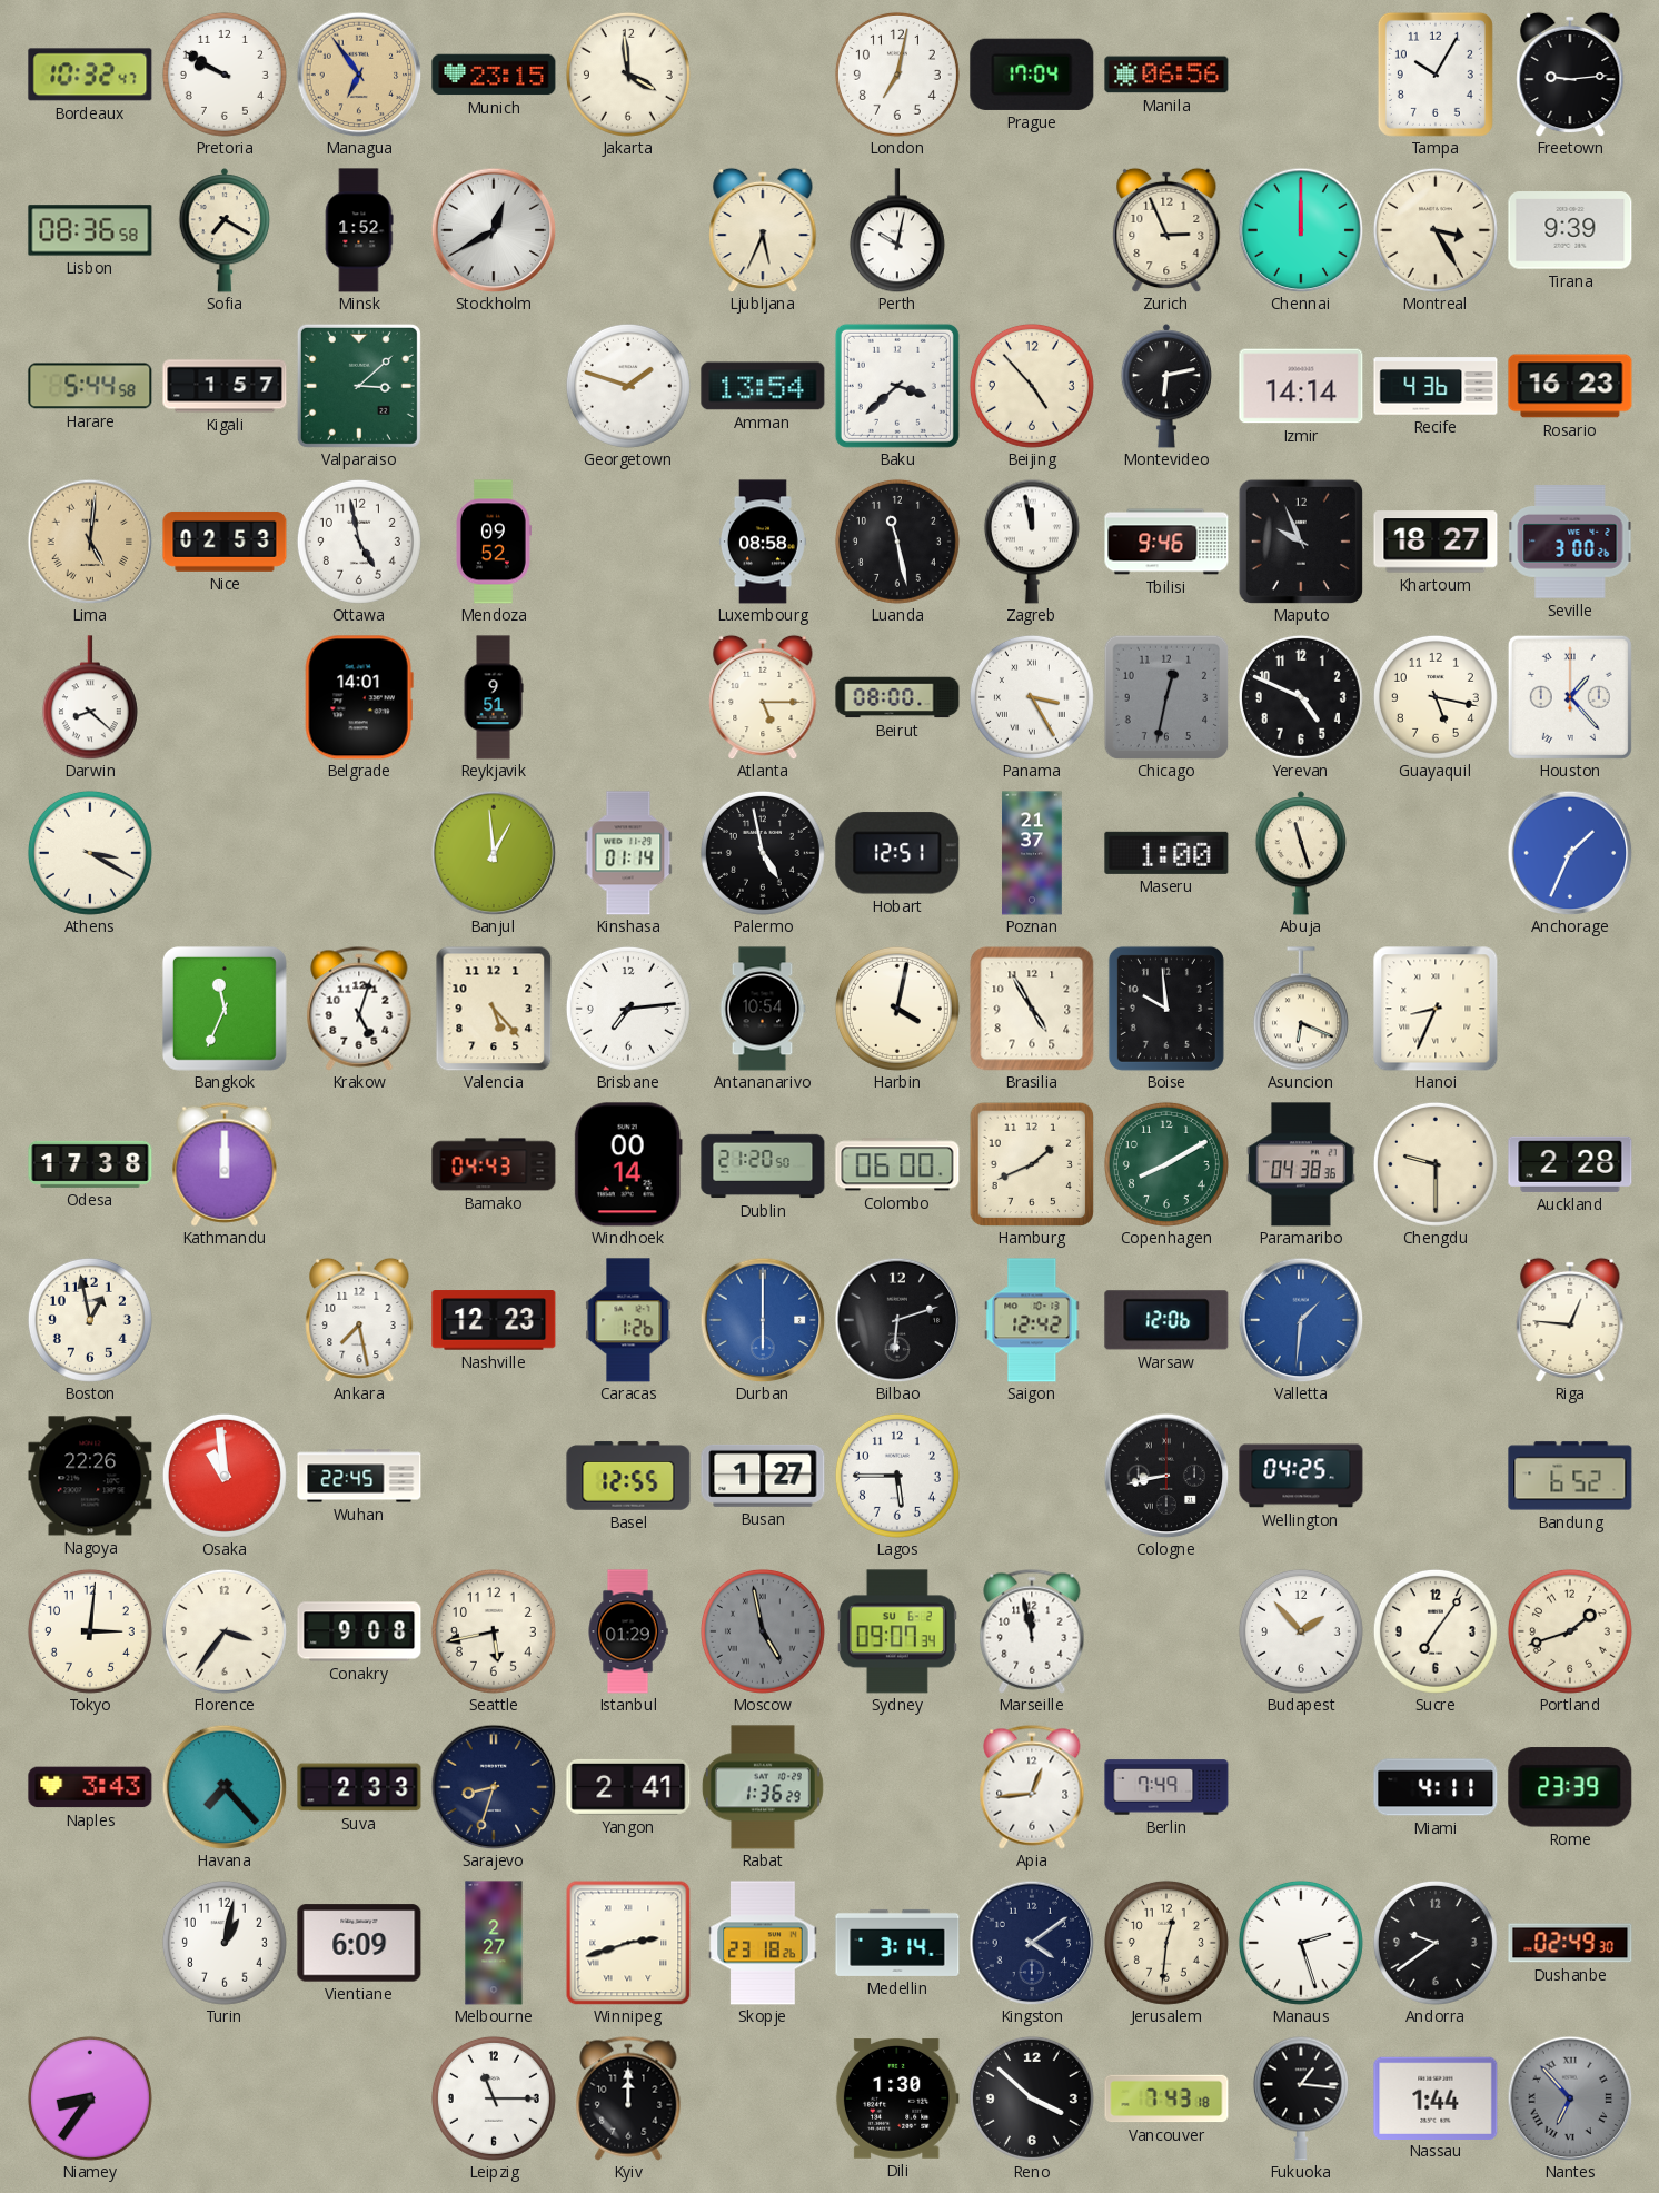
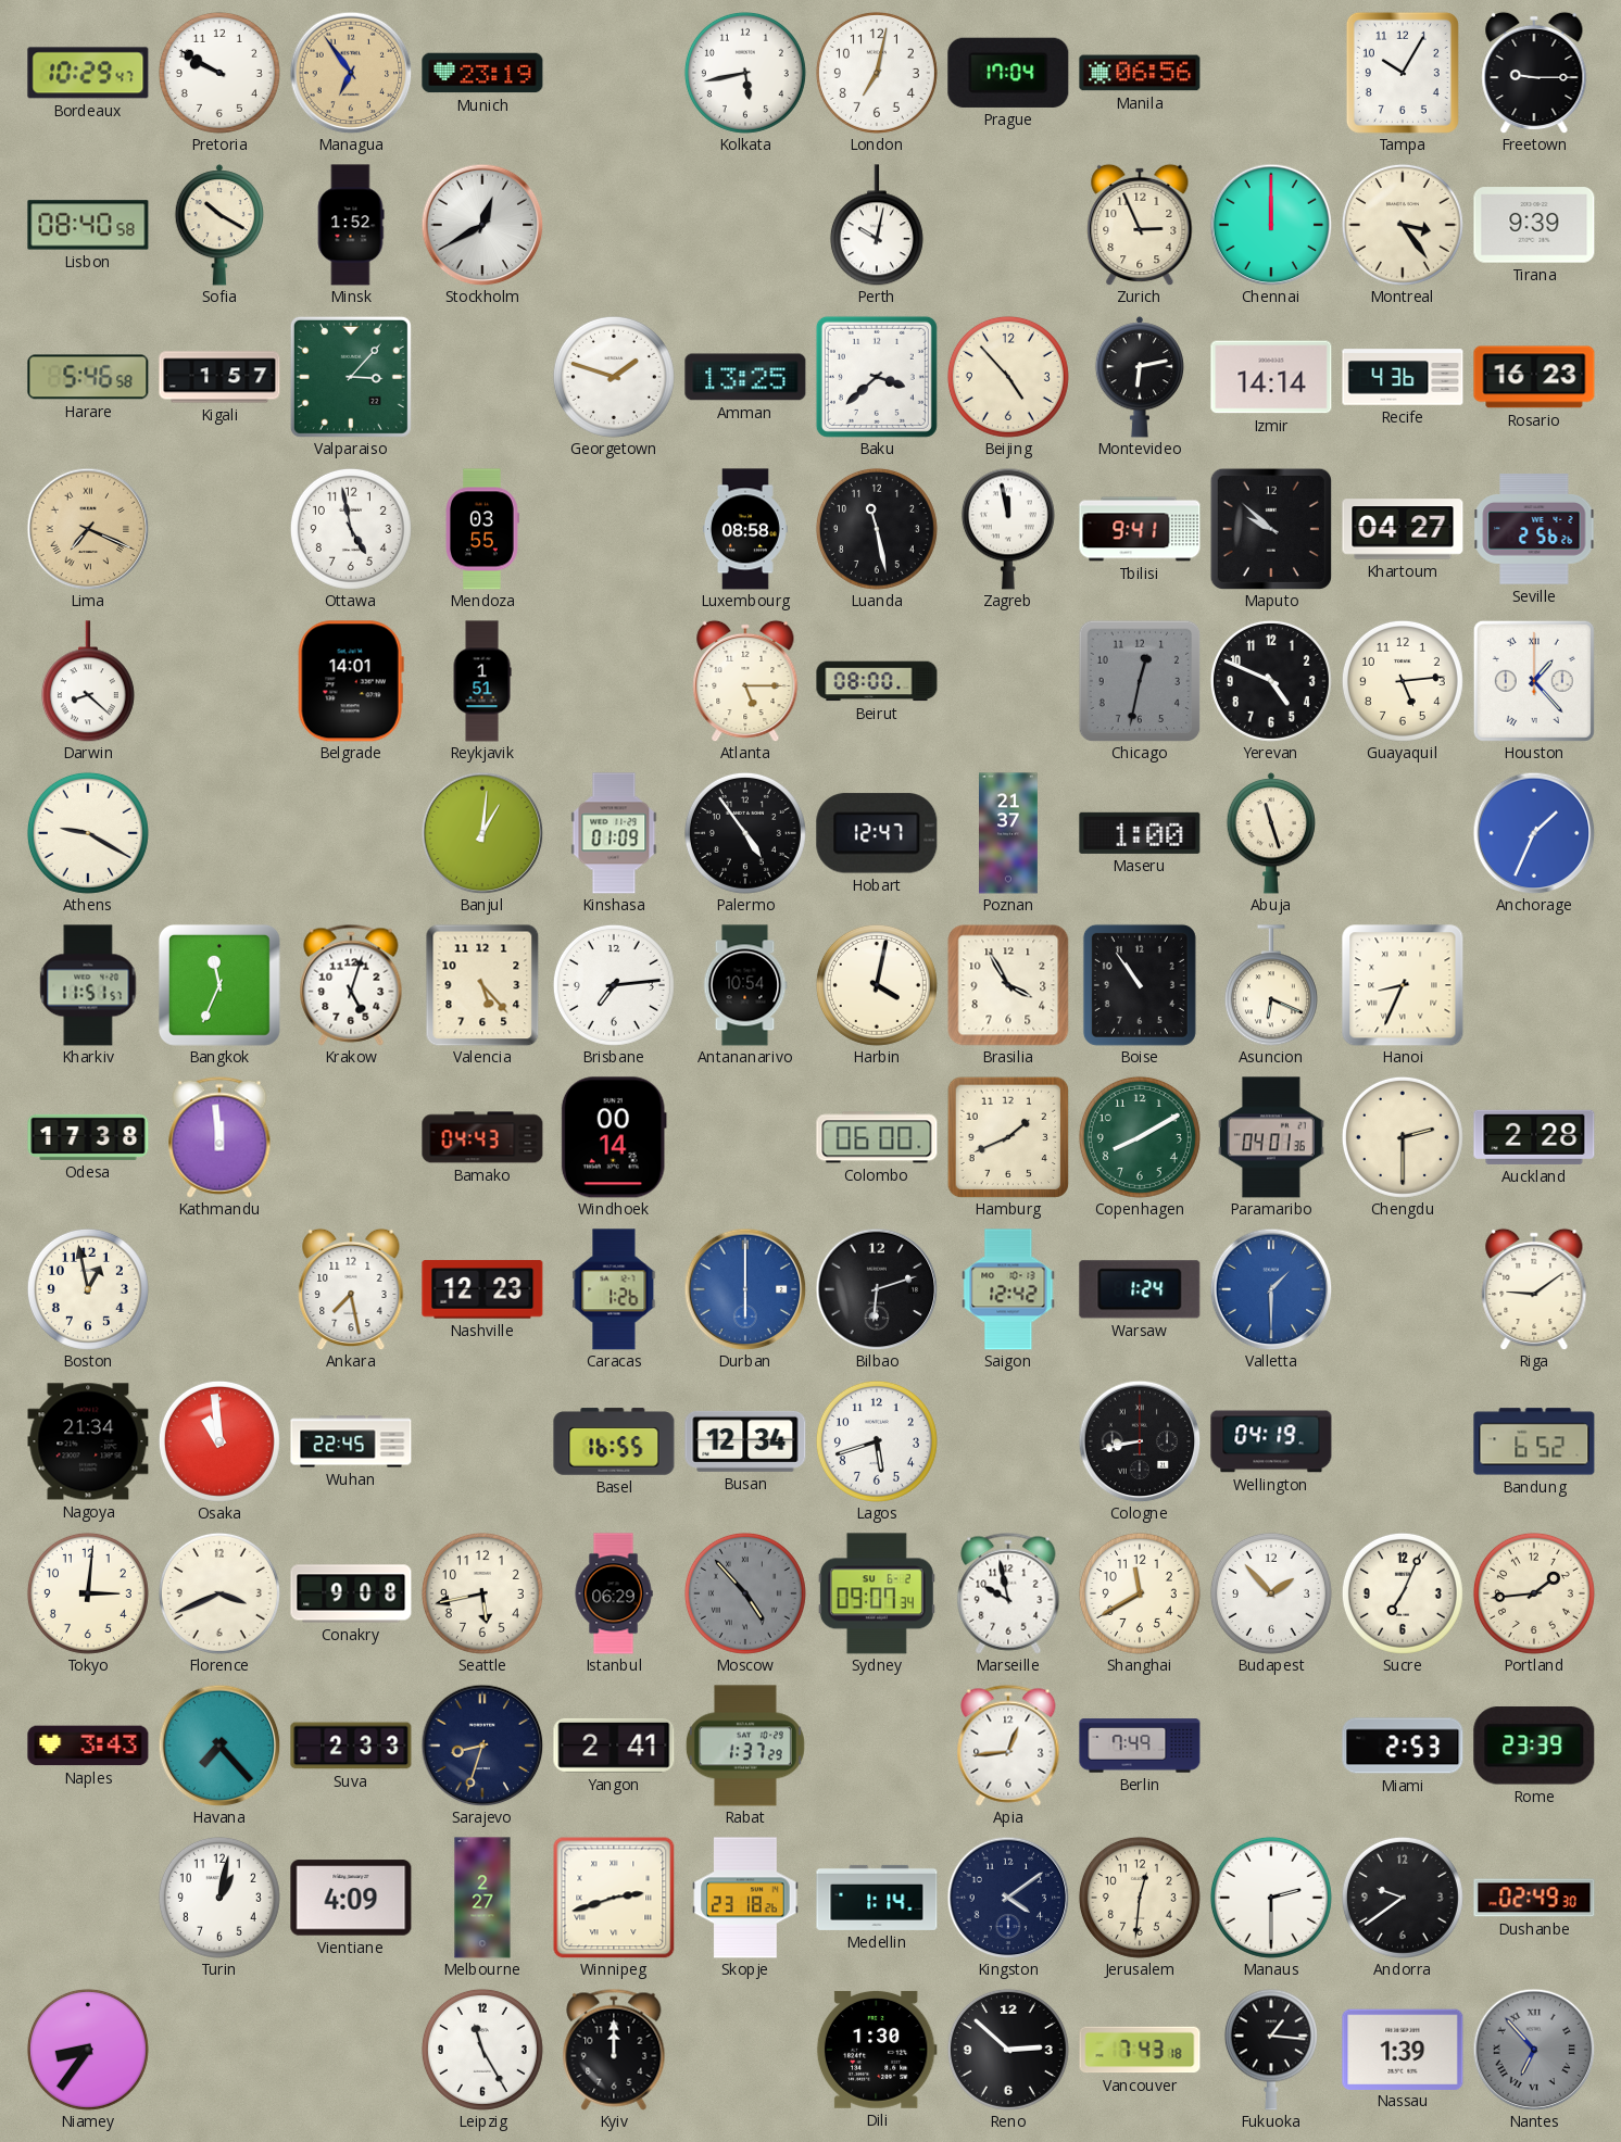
Bordeaux: 10:32 -> 10:29
Munich: 23:15 -> 23:19
Jakarta: 3:59 -> none
Kolkata: none -> 5:43
Freetown: 9:14 -> 9:15
Lisbon: 08:36 -> 08:40
Sofia: 7:20 -> 10:20
Ljubljana: 5:34 -> none
Montreal: 3:25 -> 3:24
Harare: 5:44 -> 5:46
Valparaiso: 3:08 -> 3:07
Amman: 13:54 -> 13:25
Lima: 5:01 -> 7:19
Nice: 02:53 -> none
Mendoza: 09:52 -> 03:55
Tbilisi: 9:46 -> 9:41
Maputo: 9:56 -> 9:52
Khartoum: 18:27 -> 04:27
Seville: 3:00 -> 2:56
Reykjavik: 9:51 -> 1:51
Panama: 3:25 -> none
Guayaquil: 5:17 -> 5:14
Athens: 3:20 -> 9:20
Banjul: 12:59 -> 1:01
Kinshasa: 01:14 -> 01:09
Palermo: 4:58 -> 4:54
Hobart: 12:51 -> 12:47
Kharkiv: none -> 11:51
Brasilia: 4:55 -> 3:55
Boise: 9:59 -> 10:54
Kathmandu: 12:00 -> 11:59
Dublin: 21:20 -> none
Paramaribo: 04:38 -> 04:01
Chengdu: 9:30 -> 2:30
Warsaw: 12:06 -> 1:24
Valletta: 1:31 -> 1:30
Riga: 12:46 -> 9:09
Nagoya: 22:26 -> 21:34
Basel: 12:55 -> 16:55
Busan: 1:27 -> 12:34
Lagos: 5:45 -> 5:42
Wellington: 04:25 -> 04:19
Florence: 3:36 -> 3:41
Istanbul: 01:29 -> 06:29
Moscow: 4:58 -> 4:53
Marseille: 11:58 -> 9:58
Shanghai: none -> 11:40
Sucre: 7:06 -> 7:04
Portland: 1:42 -> 1:44
Rabat: 1:36 -> 1:37
Miami: 4:11 -> 2:53
Vientiane: 6:09 -> 4:09
Medellin: 3:14 -> 1:14
Manaus: 2:27 -> 2:30
Leipzig: 11:15 -> 11:25
Reno: 3:52 -> 2:52
Nassau: 1:44 -> 1:39
